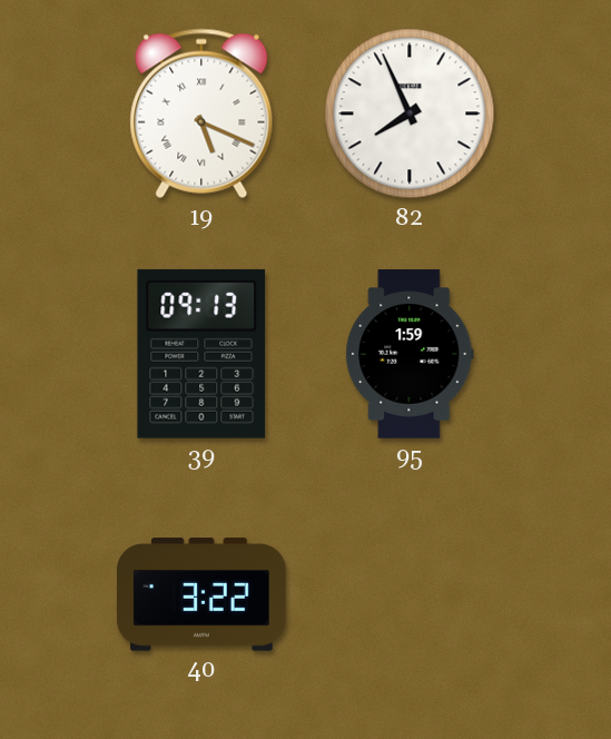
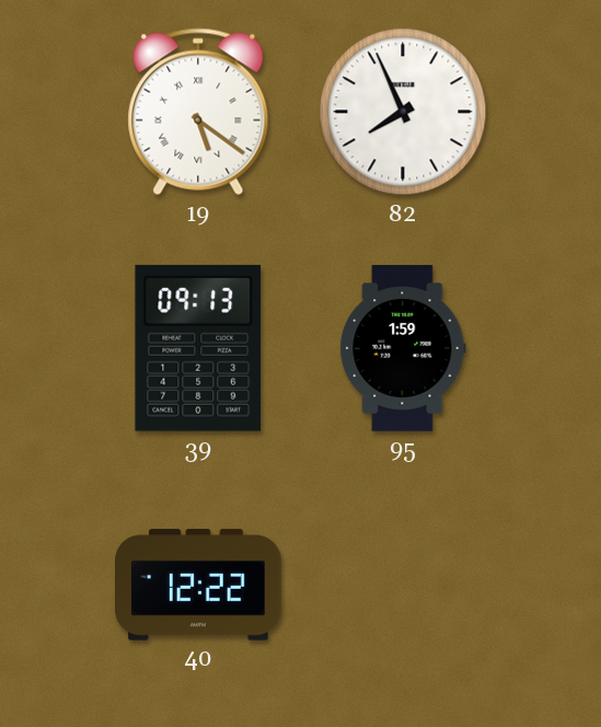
19: 5:19 -> 5:21
40: 3:22 -> 12:22
